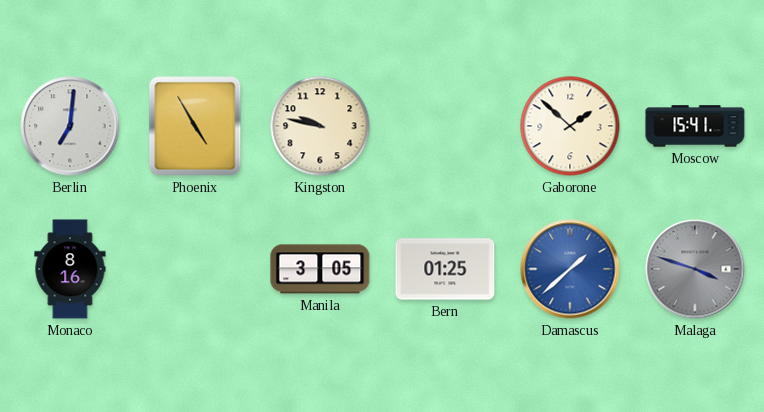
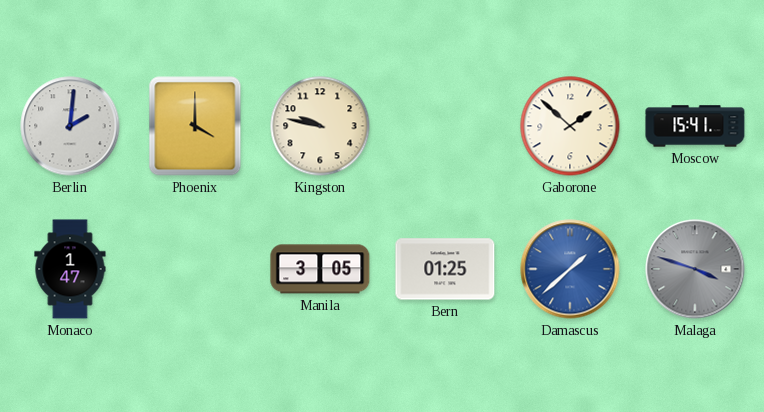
Berlin: 7:01 -> 2:01
Phoenix: 4:55 -> 4:00
Monaco: 8:16 -> 1:47
